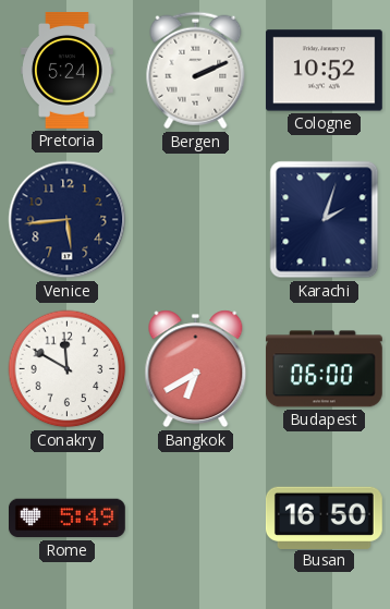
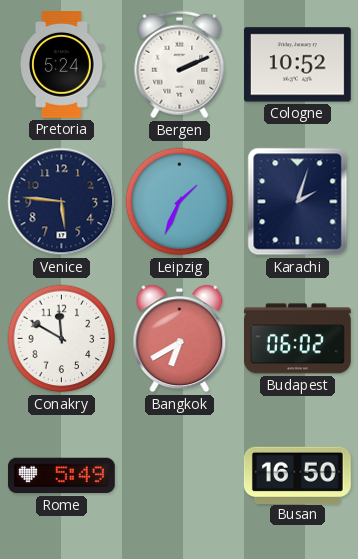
Venice: 5:44 -> 5:46
Leipzig: none -> 1:34
Budapest: 06:00 -> 06:02
